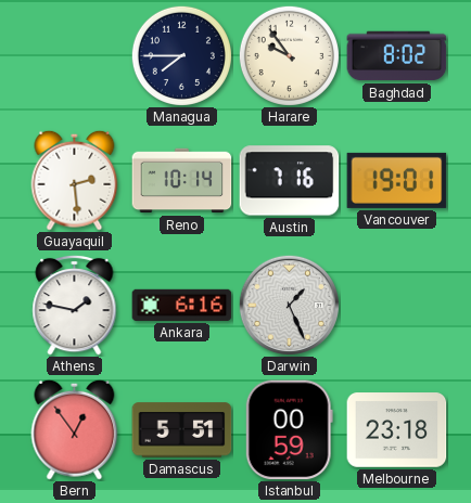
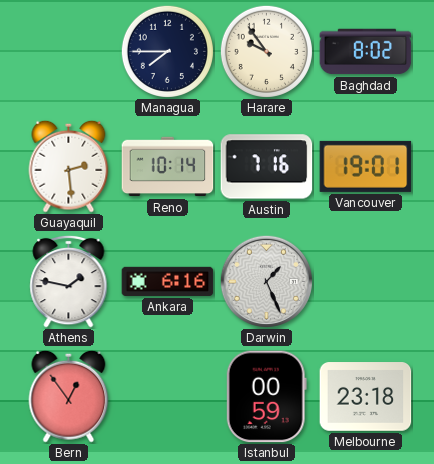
Damascus: 5:51 -> none
